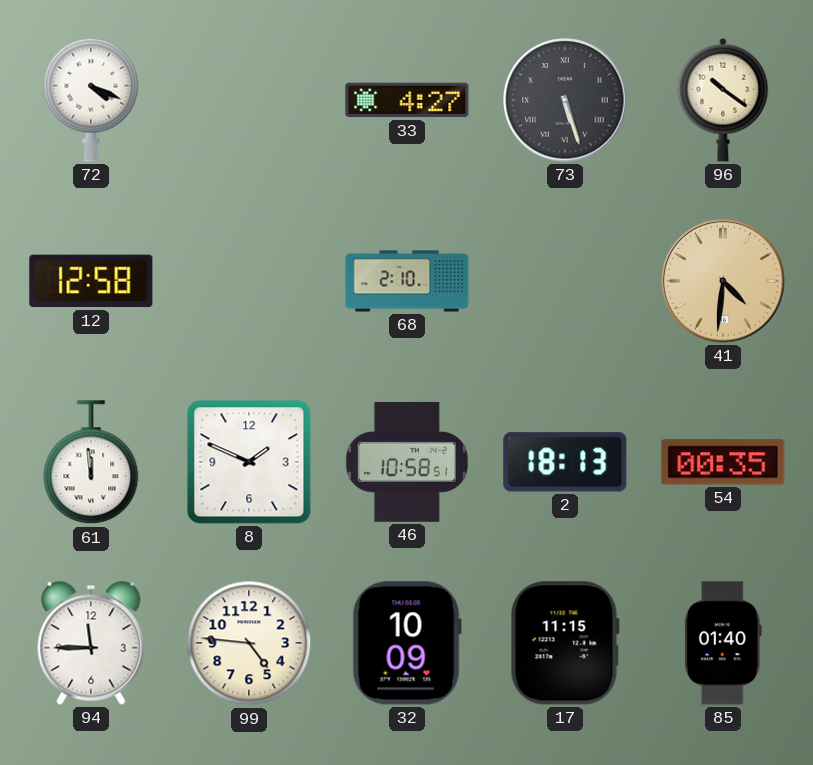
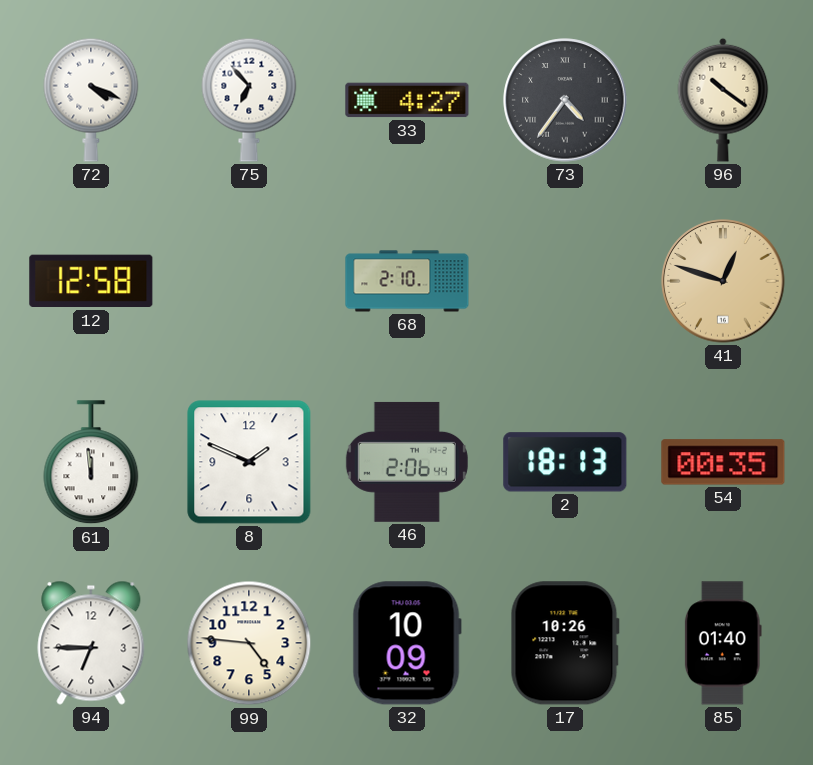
75: none -> 6:53
73: 5:27 -> 4:36
41: 4:31 -> 12:48
46: 10:58 -> 2:06
94: 11:45 -> 6:45
17: 11:15 -> 10:26
